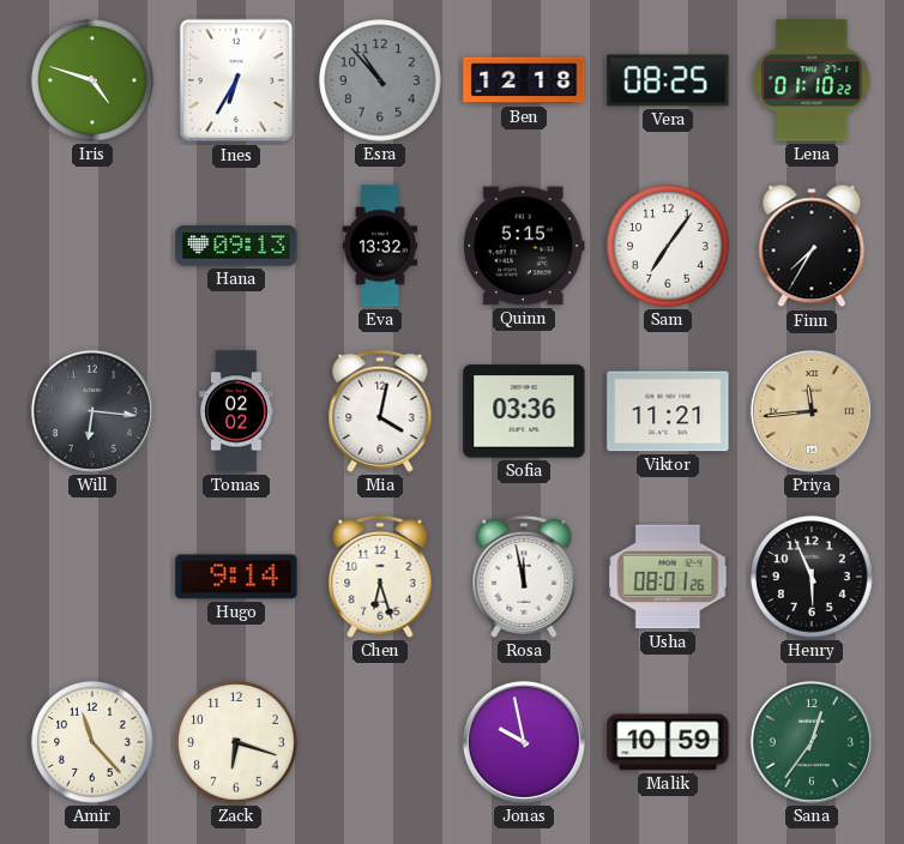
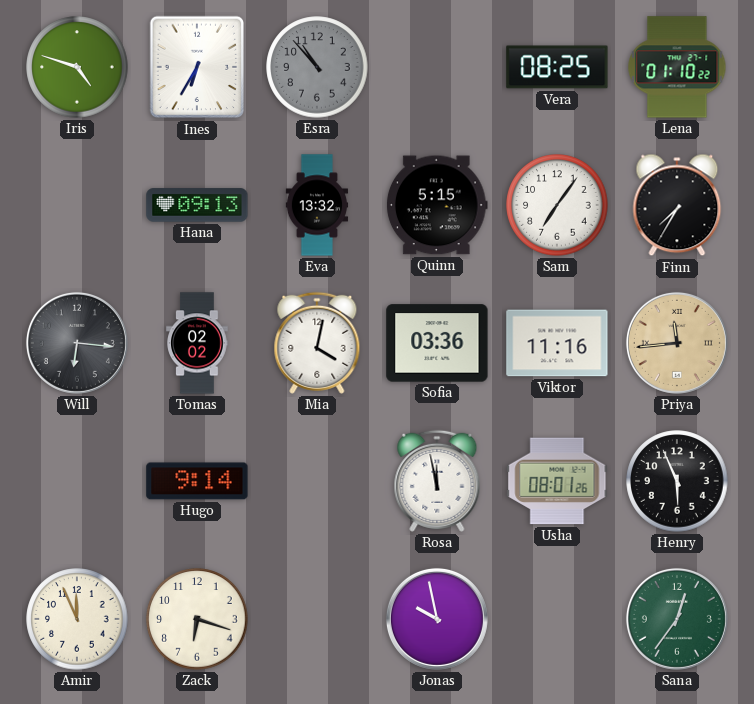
Ben: 12:18 -> none
Viktor: 11:21 -> 11:16
Chen: 6:27 -> none
Amir: 11:23 -> 11:56
Malik: 10:59 -> none
